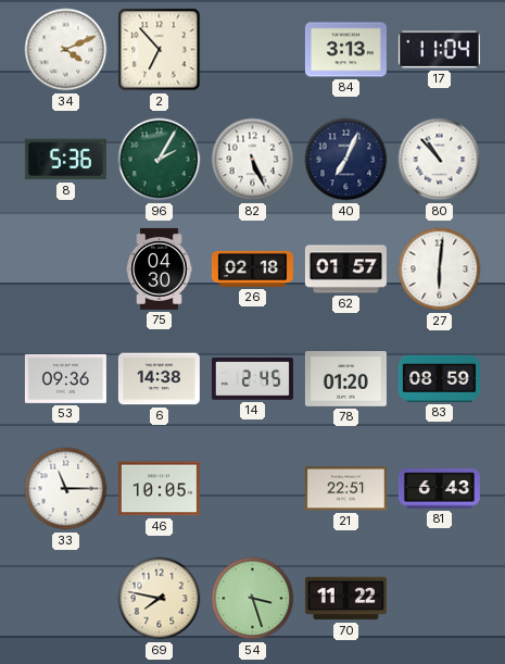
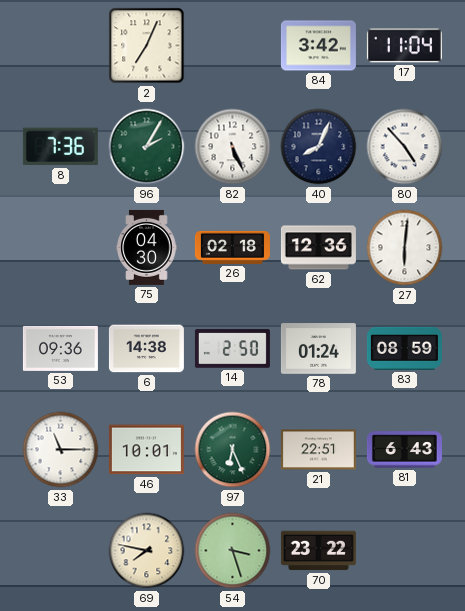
34: 4:11 -> none
2: 6:53 -> 7:04
84: 3:13 -> 3:42
8: 5:36 -> 7:36
40: 7:04 -> 8:04
80: 10:53 -> 4:53
62: 01:57 -> 12:36
14: 2:45 -> 2:50
78: 01:20 -> 01:24
46: 10:05 -> 10:01
97: none -> 6:26
70: 11:22 -> 23:22
